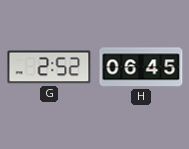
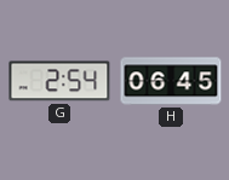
G: 2:52 -> 2:54
